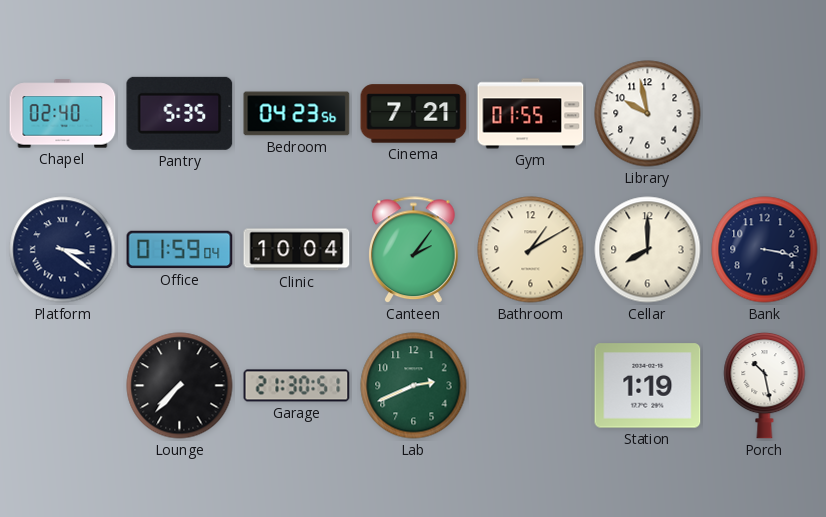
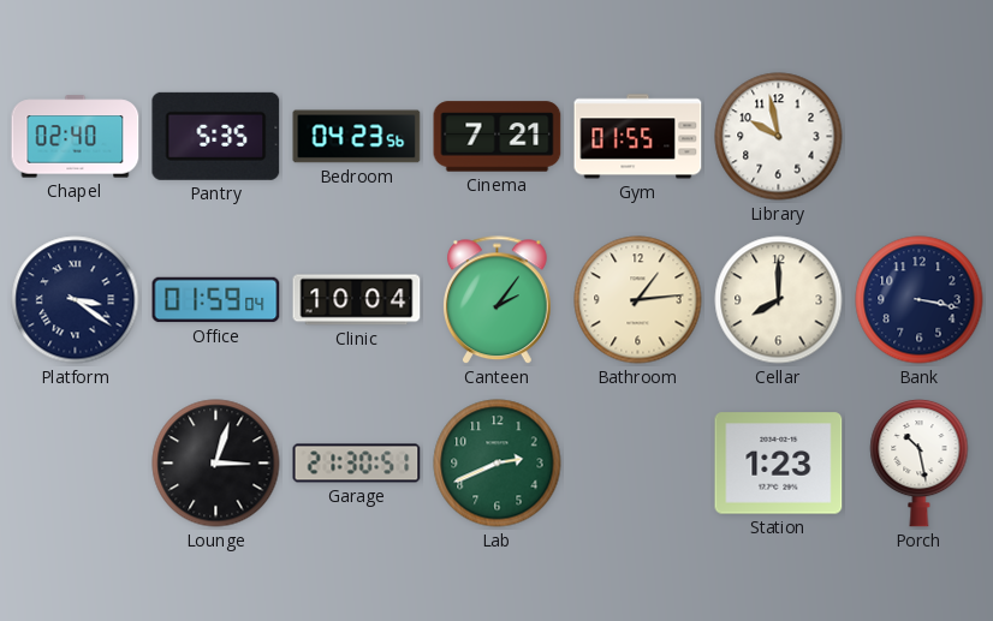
Bathroom: 1:10 -> 1:14
Lounge: 7:37 -> 3:03
Station: 1:19 -> 1:23
